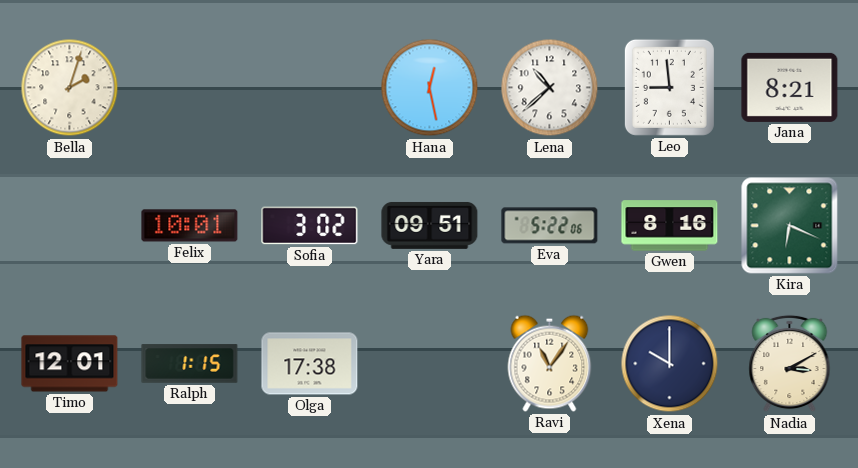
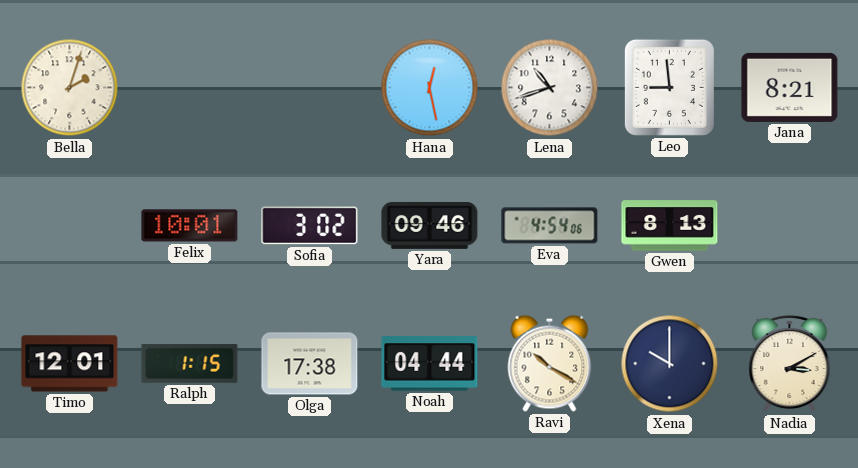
Lena: 10:38 -> 10:42
Yara: 09:51 -> 09:46
Eva: 5:22 -> 4:54
Gwen: 8:16 -> 8:13
Kira: 6:19 -> none
Noah: none -> 04:44
Ravi: 11:06 -> 10:20
